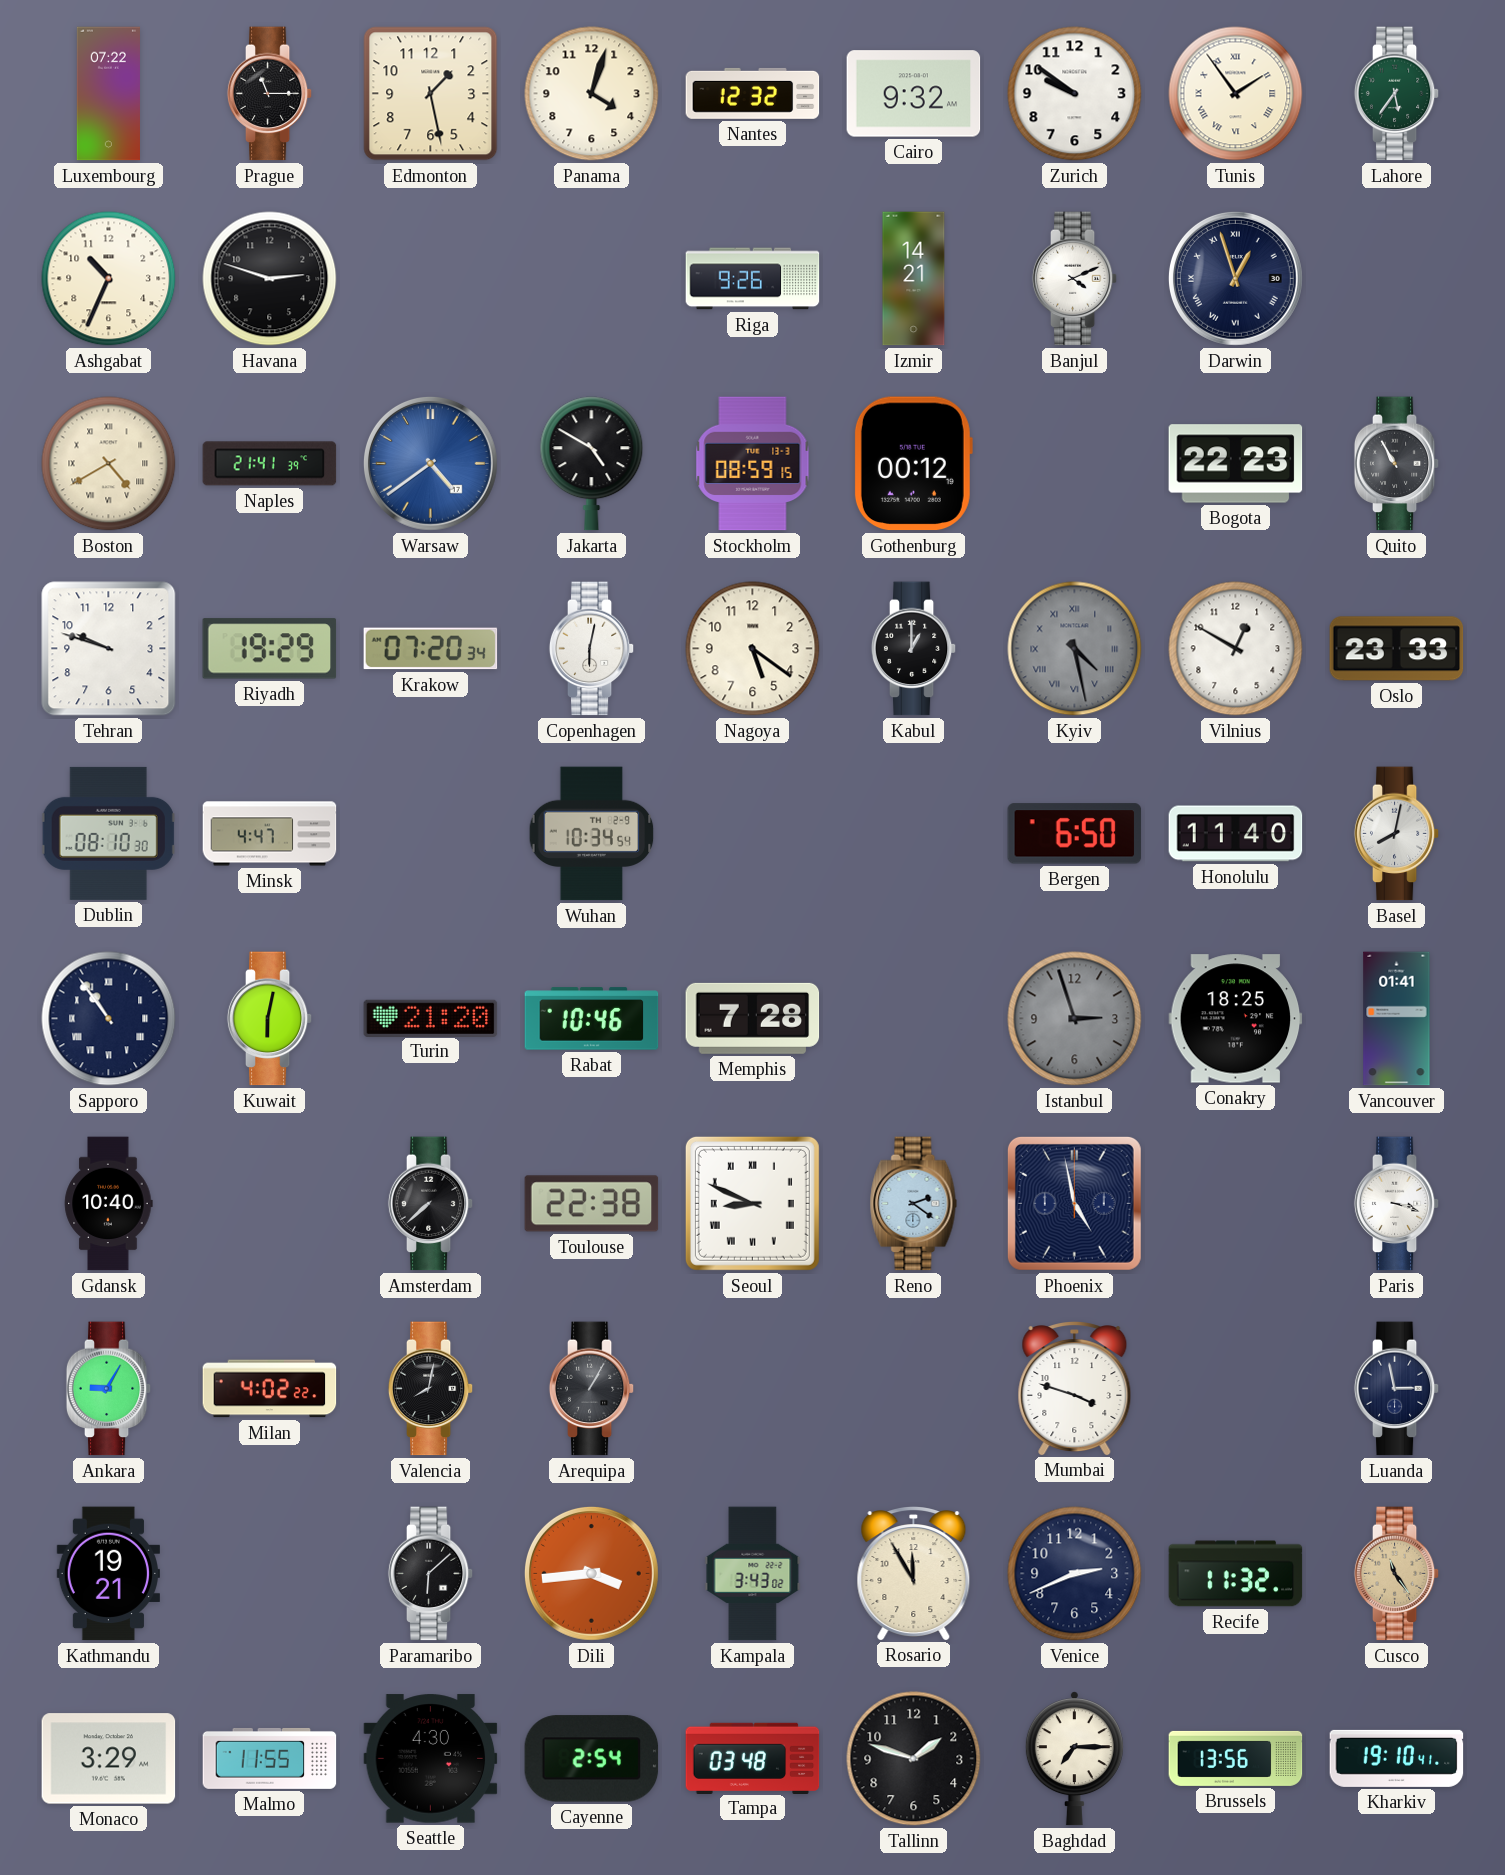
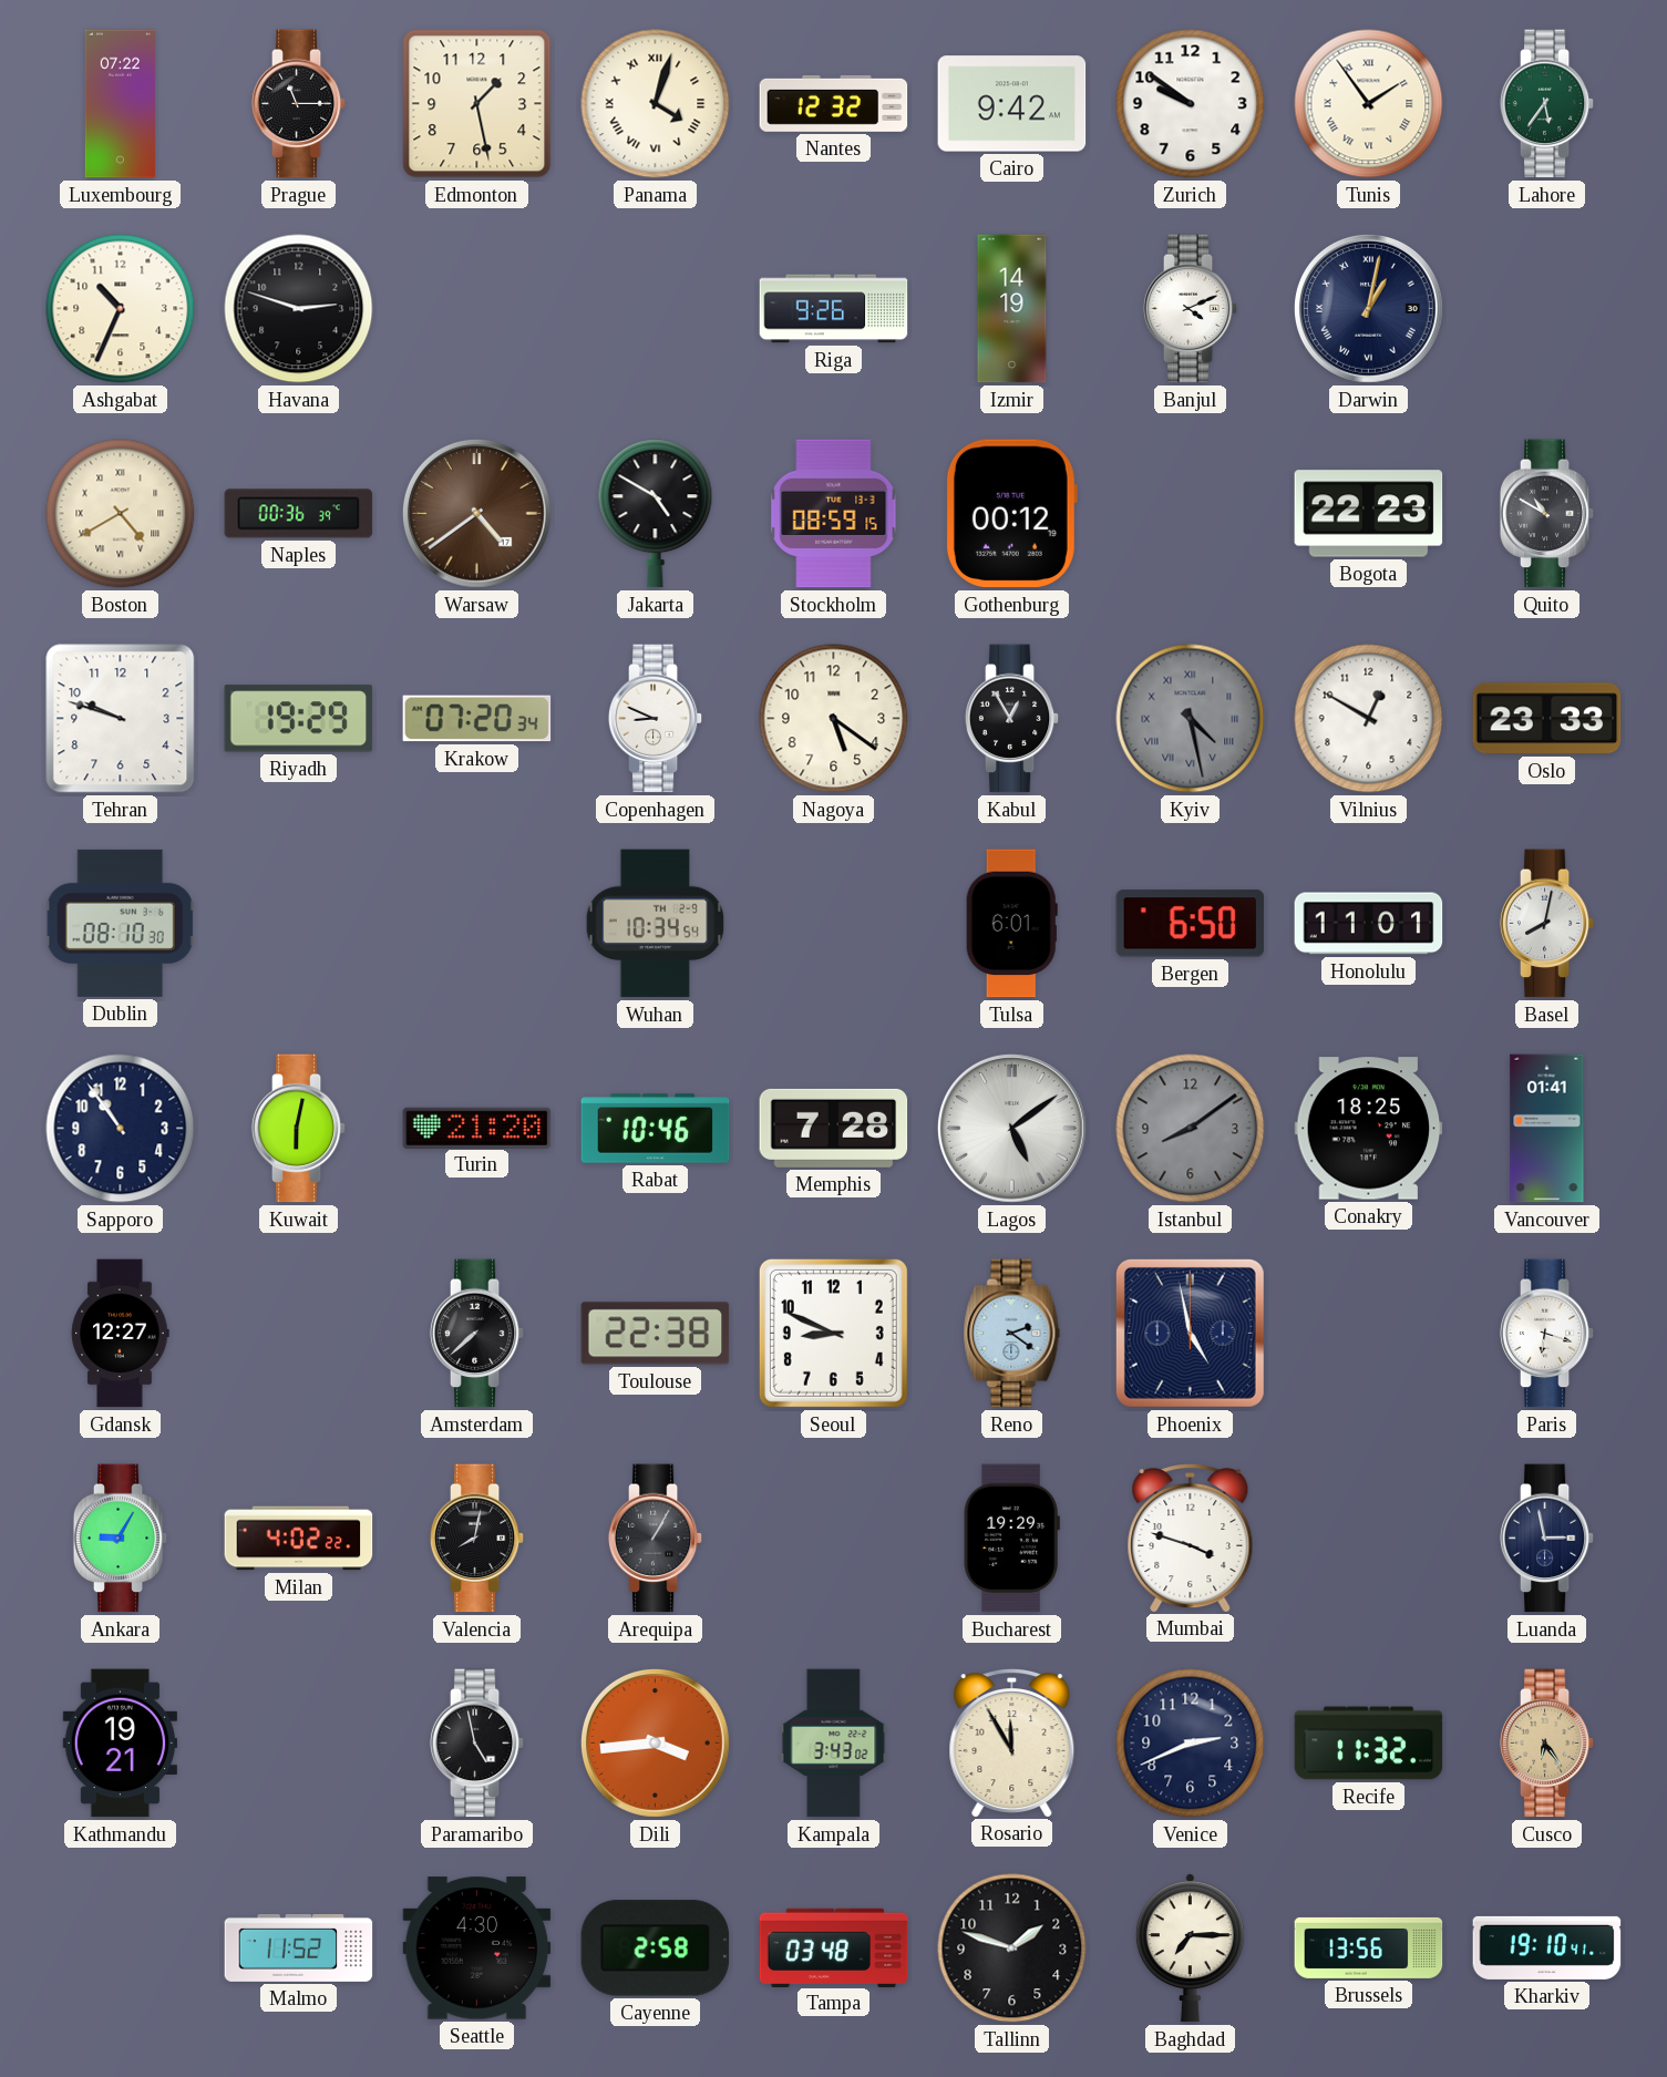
Panama numerals: Arabic -> Roman
Cairo: 9:32 -> 9:42
Izmir: 14:21 -> 14:19
Darwin: 12:57 -> 1:02
Naples: 21:41 -> 00:36
Warsaw dial: blue -> brown
Quito: 10:55 -> 10:50
Copenhagen: 6:02 -> 8:49
Kabul: 1:00 -> 12:55
Minsk: 4:47 -> none
Tulsa: none -> 6:01
Honolulu: 11:40 -> 11:01
Sapporo numerals: Roman -> Arabic
Lagos: none -> 5:09
Istanbul: 2:57 -> 8:09
Gdansk: 10:40 -> 12:27
Seoul numerals: Roman -> Arabic
Paris: 3:18 -> 6:18
Bucharest: none -> 19:29
Paramaribo: 6:08 -> 4:58
Cusco: 11:24 -> 6:24
Monaco: 3:29 -> none
Malmo: 11:55 -> 11:52
Cayenne: 2:54 -> 2:58
